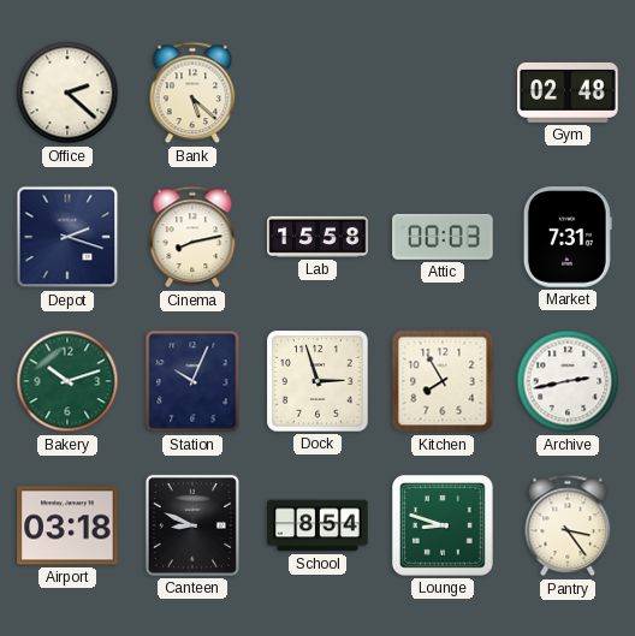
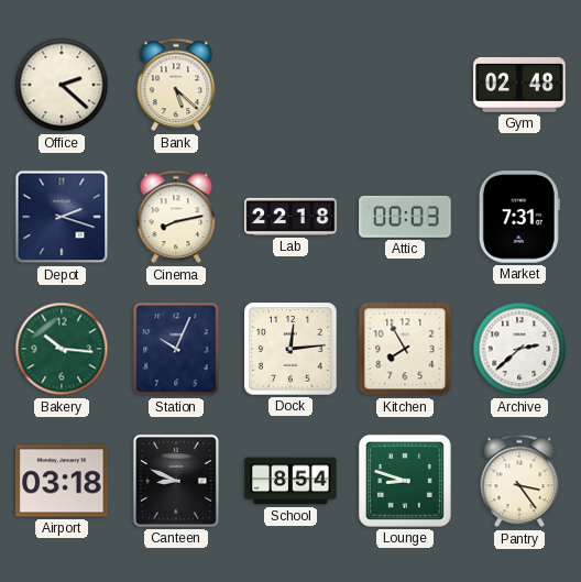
Lab: 15:58 -> 22:18
Bakery: 10:12 -> 10:16
Dock: 2:57 -> 12:14
Archive: 2:43 -> 2:38
